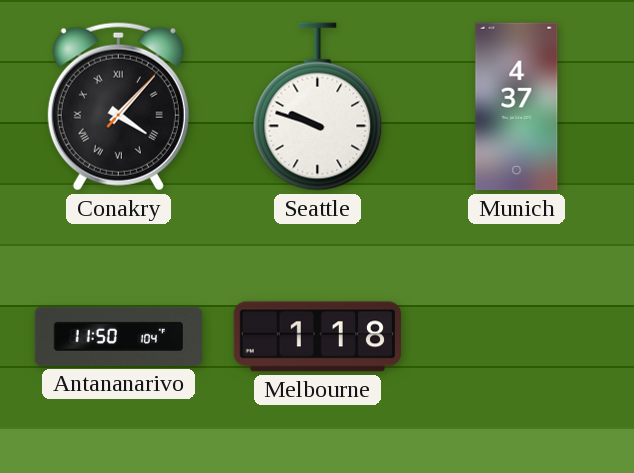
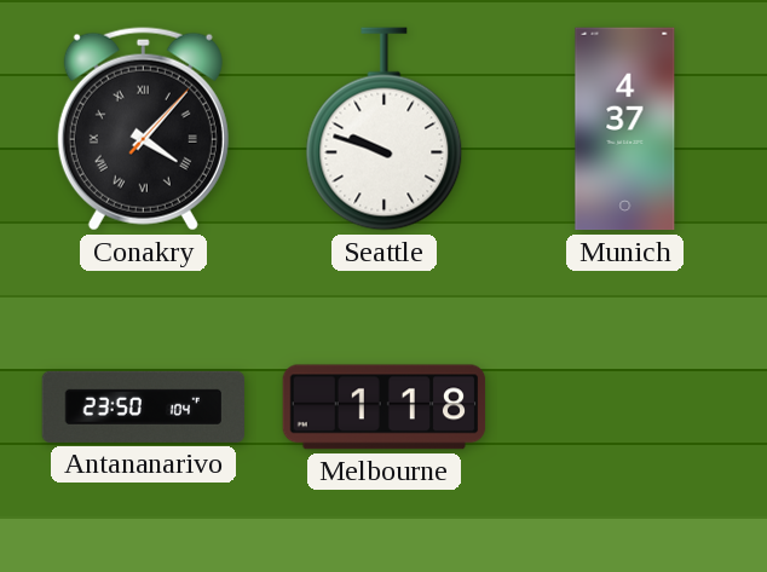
Antananarivo: 11:50 -> 23:50
